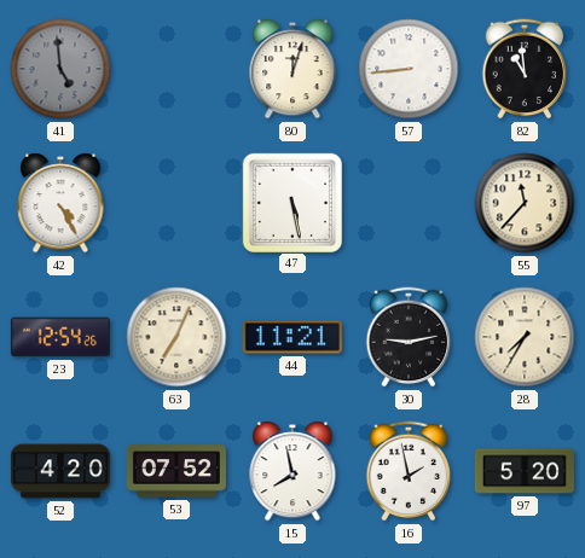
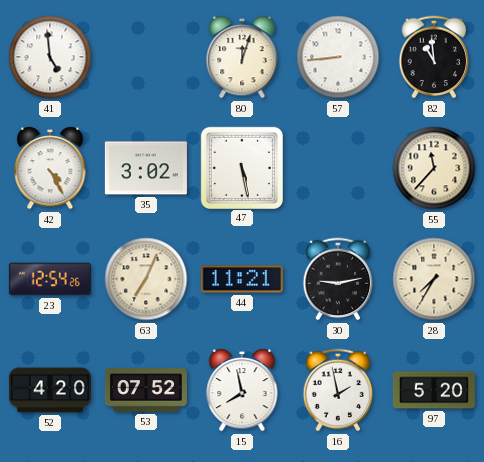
41 dial: grey -> white
35: none -> 3:02
